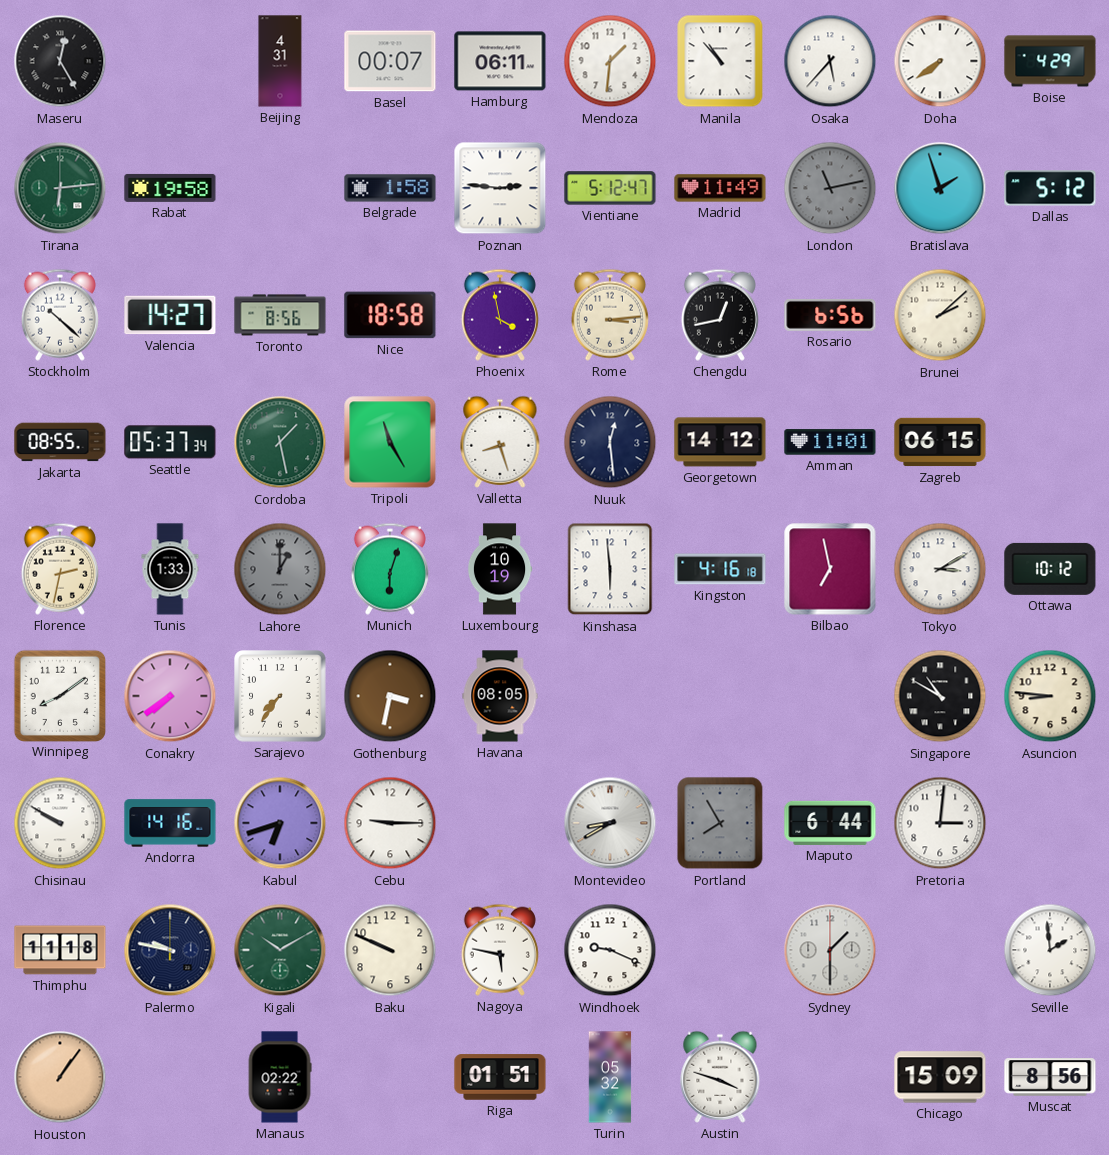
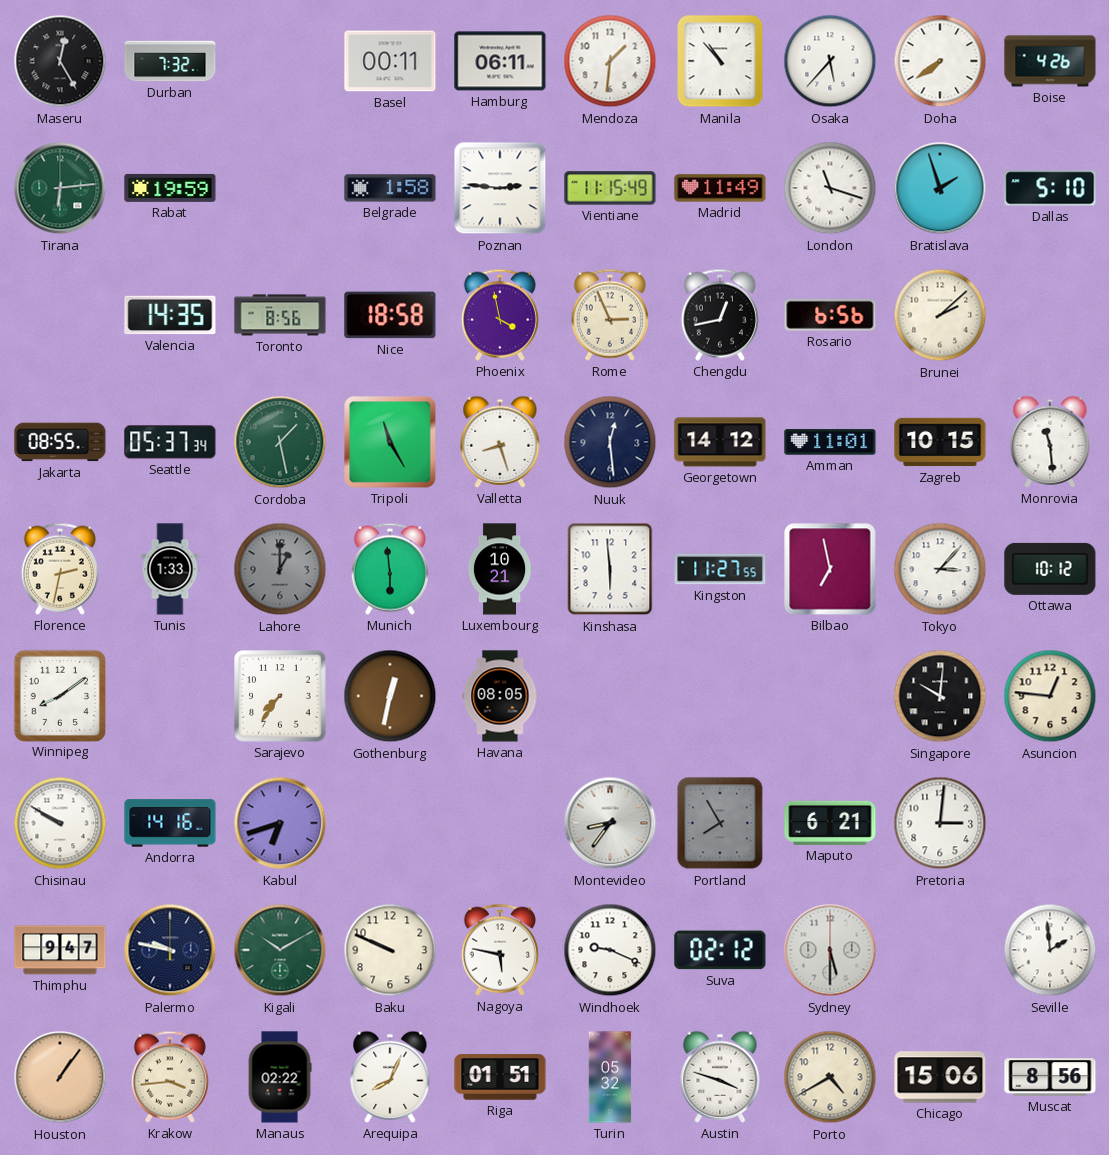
Durban: none -> 7:32
Beijing: 4:31 -> none
Basel: 00:07 -> 00:11
Boise: 4:29 -> 4:26
Rabat: 19:58 -> 19:59
Vientiane: 5:12 -> 11:15
London: 11:13 -> 11:18
London dial: grey -> white
Dallas: 5:12 -> 5:10
Stockholm: 10:22 -> none
Valencia: 14:27 -> 14:35
Rome: 3:14 -> 2:56
Zagreb: 06:15 -> 10:15
Monrovia: none -> 11:29
Munich: 6:03 -> 5:59
Luxembourg: 10:19 -> 10:21
Kingston: 4:16 -> 11:27
Tokyo: 3:10 -> 3:07
Conakry: 7:39 -> none
Gothenburg: 3:32 -> 12:32
Singapore: 10:50 -> 10:01
Asuncion: 8:46 -> 12:46
Cebu: 9:15 -> none
Montevideo: 8:40 -> 8:36
Maputo: 6:44 -> 6:21
Thimphu: 11:18 -> 9:47
Suva: none -> 02:12
Sydney: 1:30 -> 5:30
Krakow: none -> 3:44
Arequipa: none -> 8:04
Porto: none -> 4:40
Chicago: 15:09 -> 15:06
